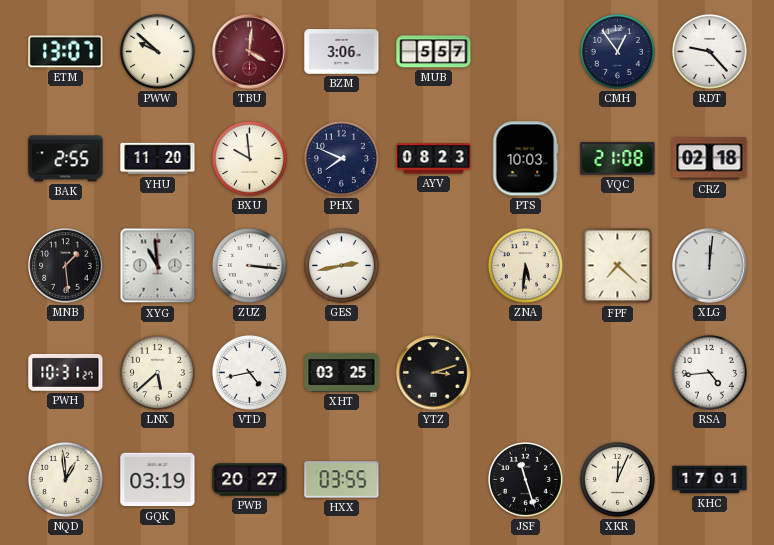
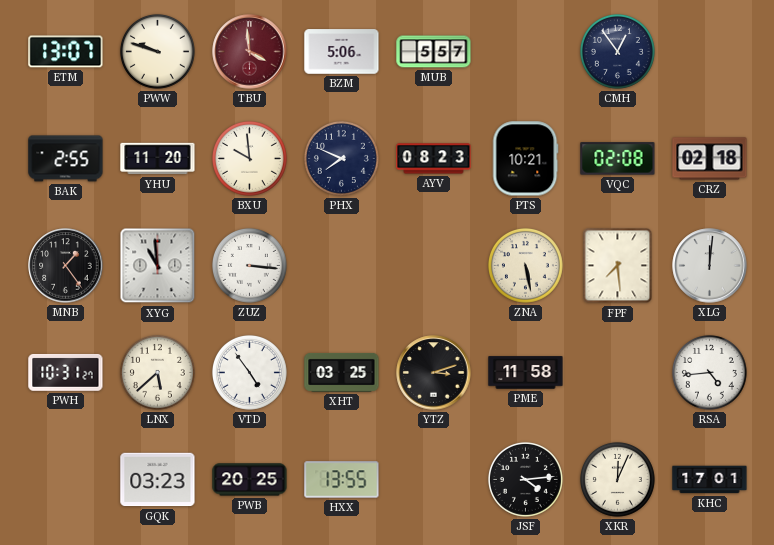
PWW: 9:52 -> 9:48
TBU: 4:01 -> 3:59
BZM: 3:06 -> 5:06
RDT: 9:23 -> none
PTS: 10:03 -> 10:21
VQC: 21:08 -> 02:08
MNB: 1:29 -> 1:24
GES: 2:43 -> none
ZNA: 5:31 -> 5:28
FPF: 7:22 -> 7:29
VTD: 4:43 -> 4:54
PME: none -> 11:58
NQD: 12:59 -> none
GQK: 03:19 -> 03:23
PWB: 20:27 -> 20:25
HXX: 03:55 -> 13:55
JSF: 11:27 -> 4:14
